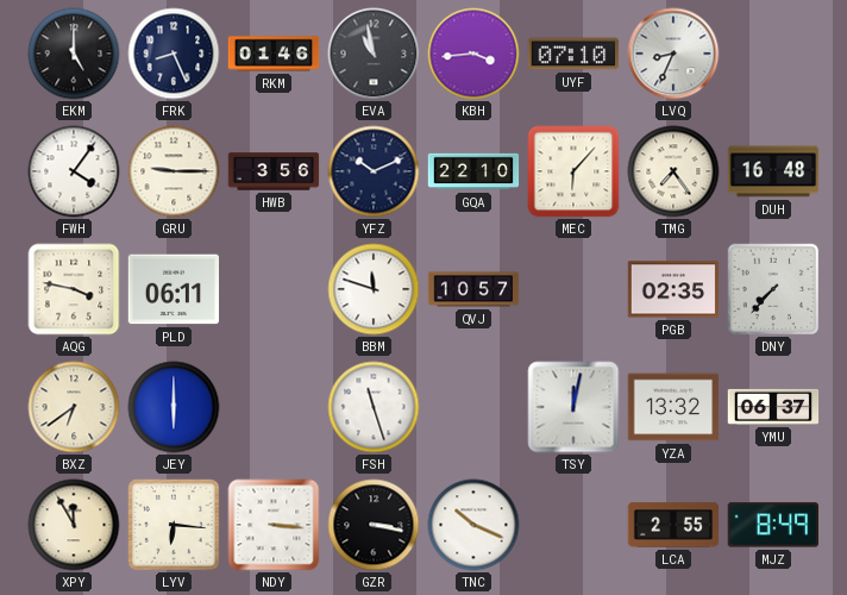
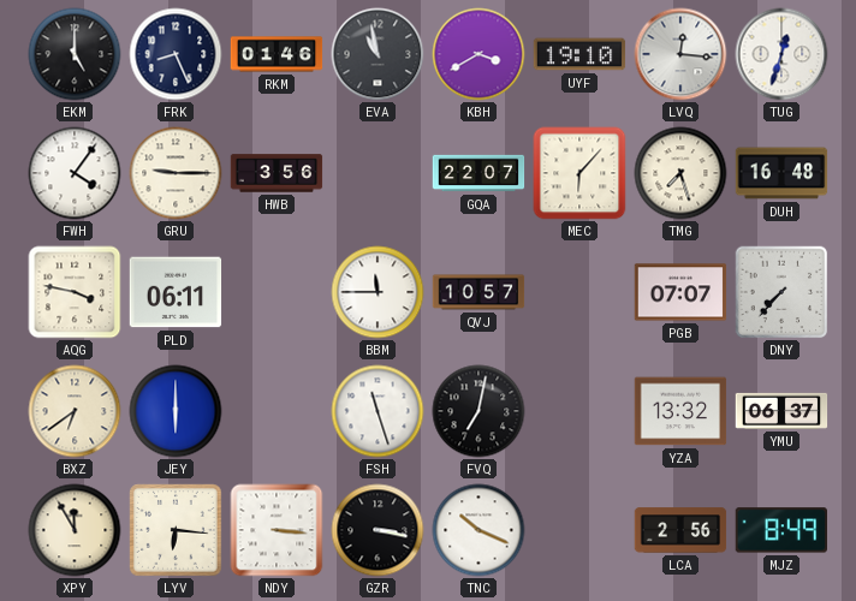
KBH: 3:44 -> 3:40
UYF: 07:10 -> 19:10
LVQ: 8:34 -> 12:16
TUG: none -> 12:33
YFZ: 10:11 -> none
GQA: 22:10 -> 22:07
TMG: 7:24 -> 7:27
BBM: 11:48 -> 11:45
PGB: 02:35 -> 07:07
FVQ: none -> 7:02
TSY: 12:02 -> none
LCA: 2:55 -> 2:56
